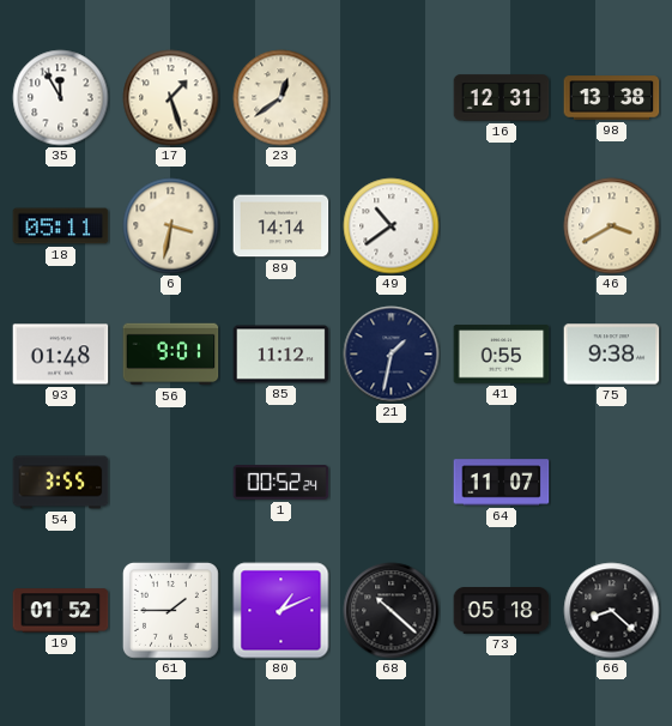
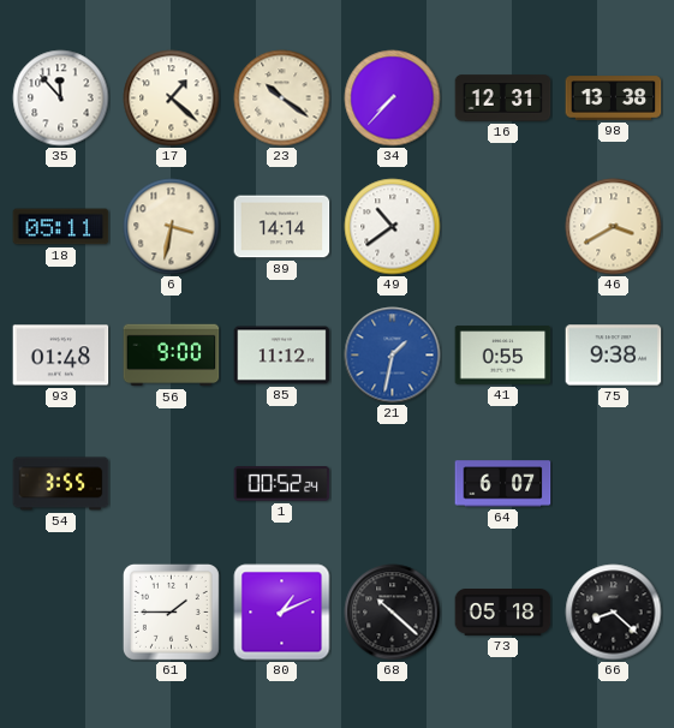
35: 11:55 -> 11:53
17: 1:27 -> 1:22
23: 12:39 -> 10:21
34: none -> 7:37
56: 9:01 -> 9:00
21 dial: navy -> blue
64: 11:07 -> 6:07
19: 01:52 -> none
